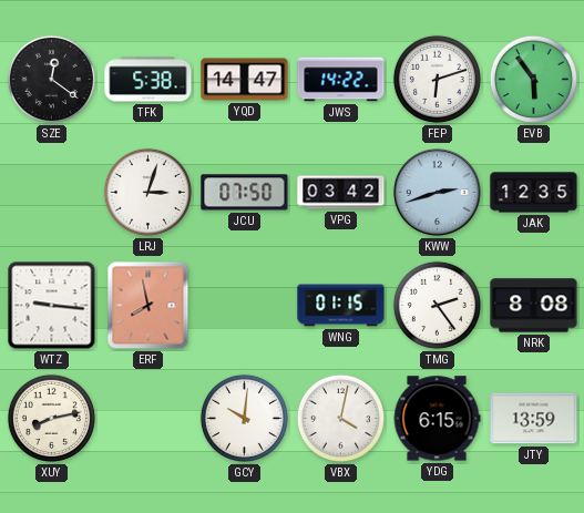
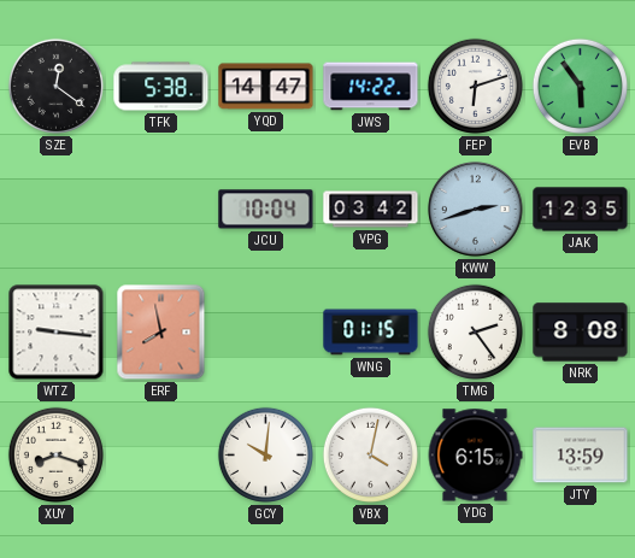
LRJ: 3:03 -> none
JCU: 07:50 -> 10:04
XUY: 8:13 -> 8:18
